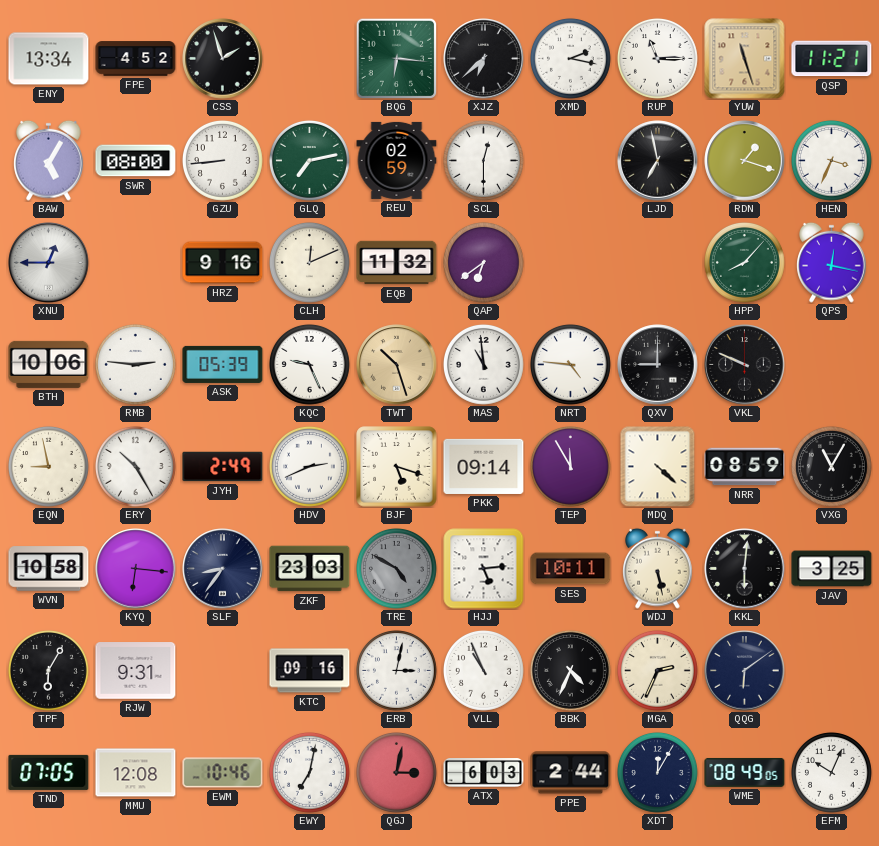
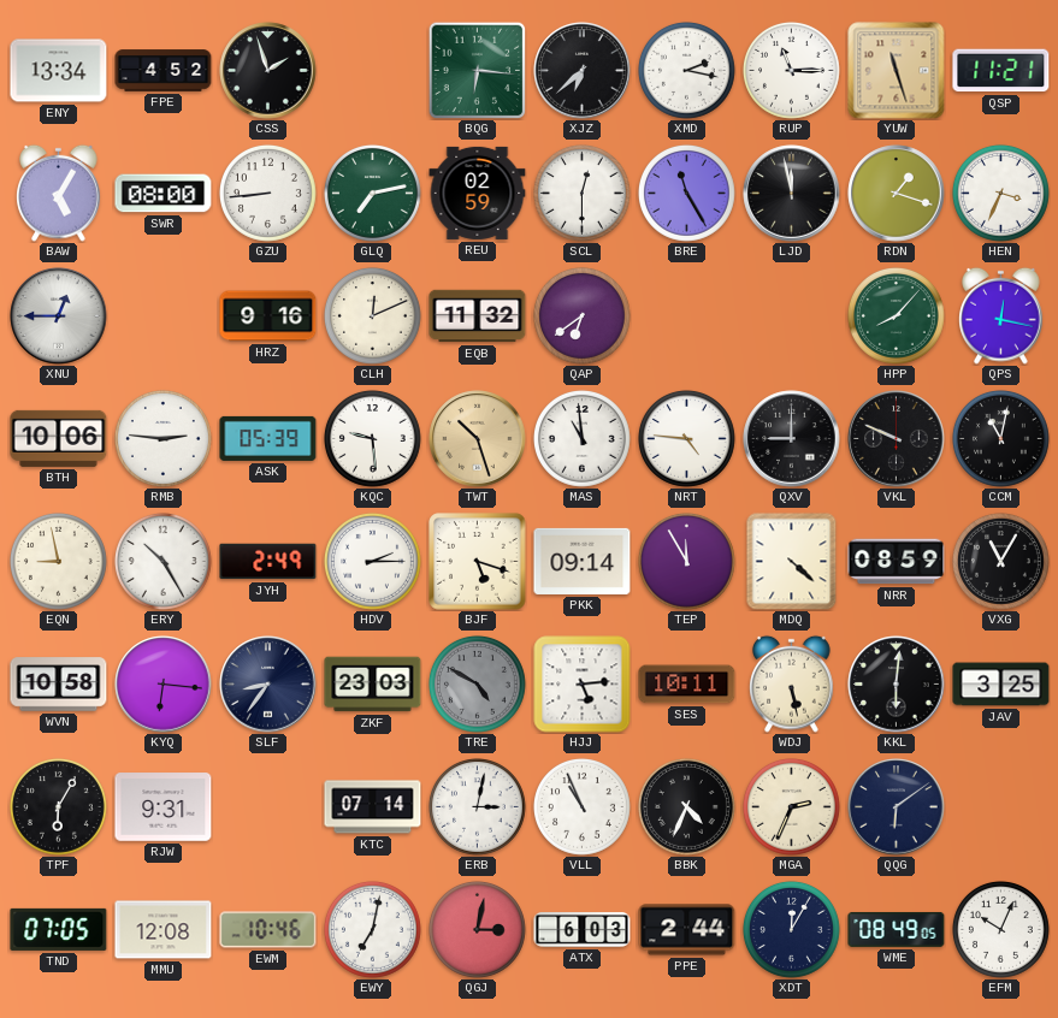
BRE: none -> 11:25
LJD: 6:58 -> 11:58
KQC: 9:26 -> 9:29
CCM: none -> 11:02
HDV: 2:41 -> 2:15
KTC: 09:16 -> 07:14
